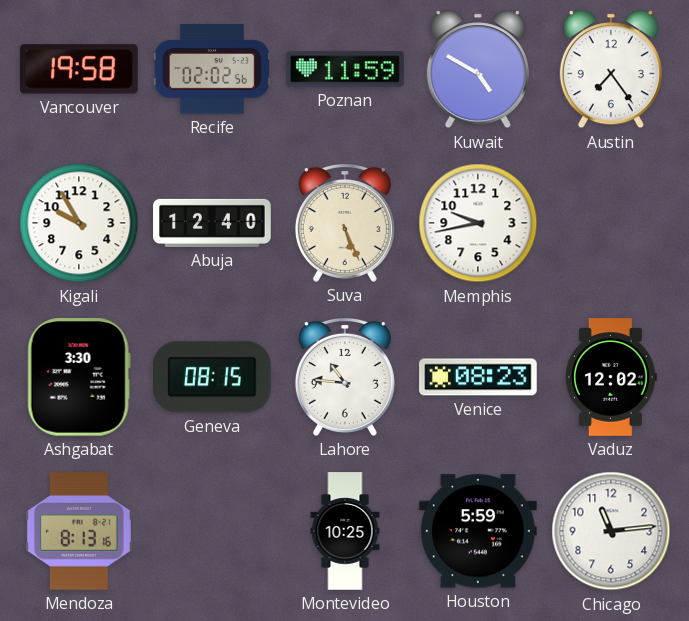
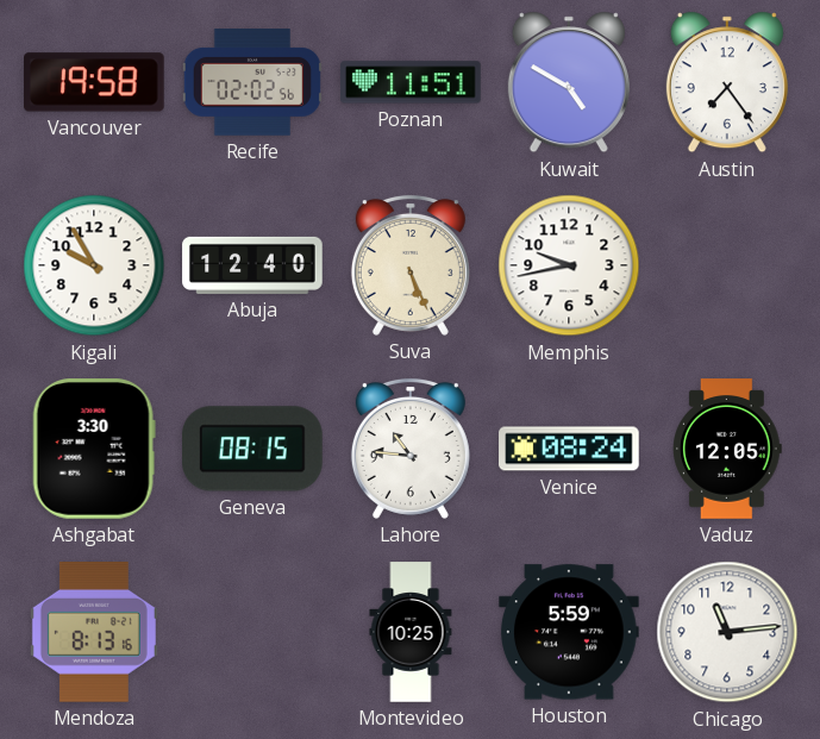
Poznan: 11:59 -> 11:51
Venice: 08:23 -> 08:24
Vaduz: 12:02 -> 12:05
